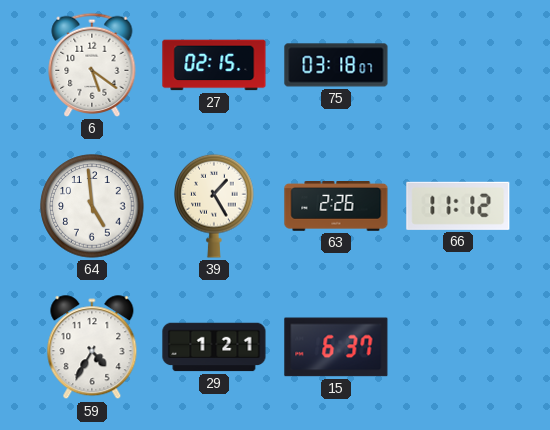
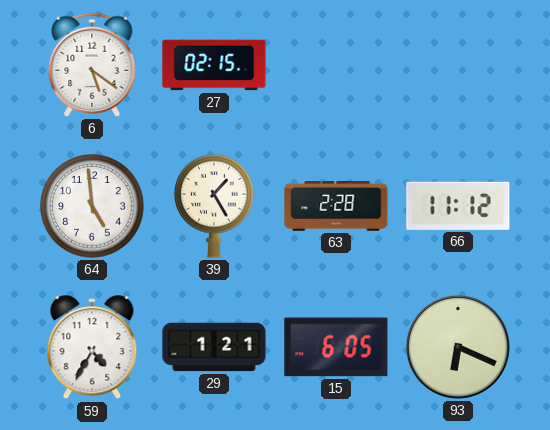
75: 03:18 -> none
63: 2:26 -> 2:28
15: 6:37 -> 6:05
93: none -> 6:19
